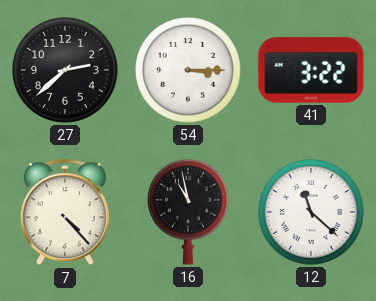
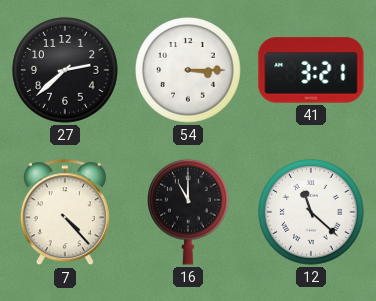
41: 3:22 -> 3:21
16: 10:58 -> 11:00
